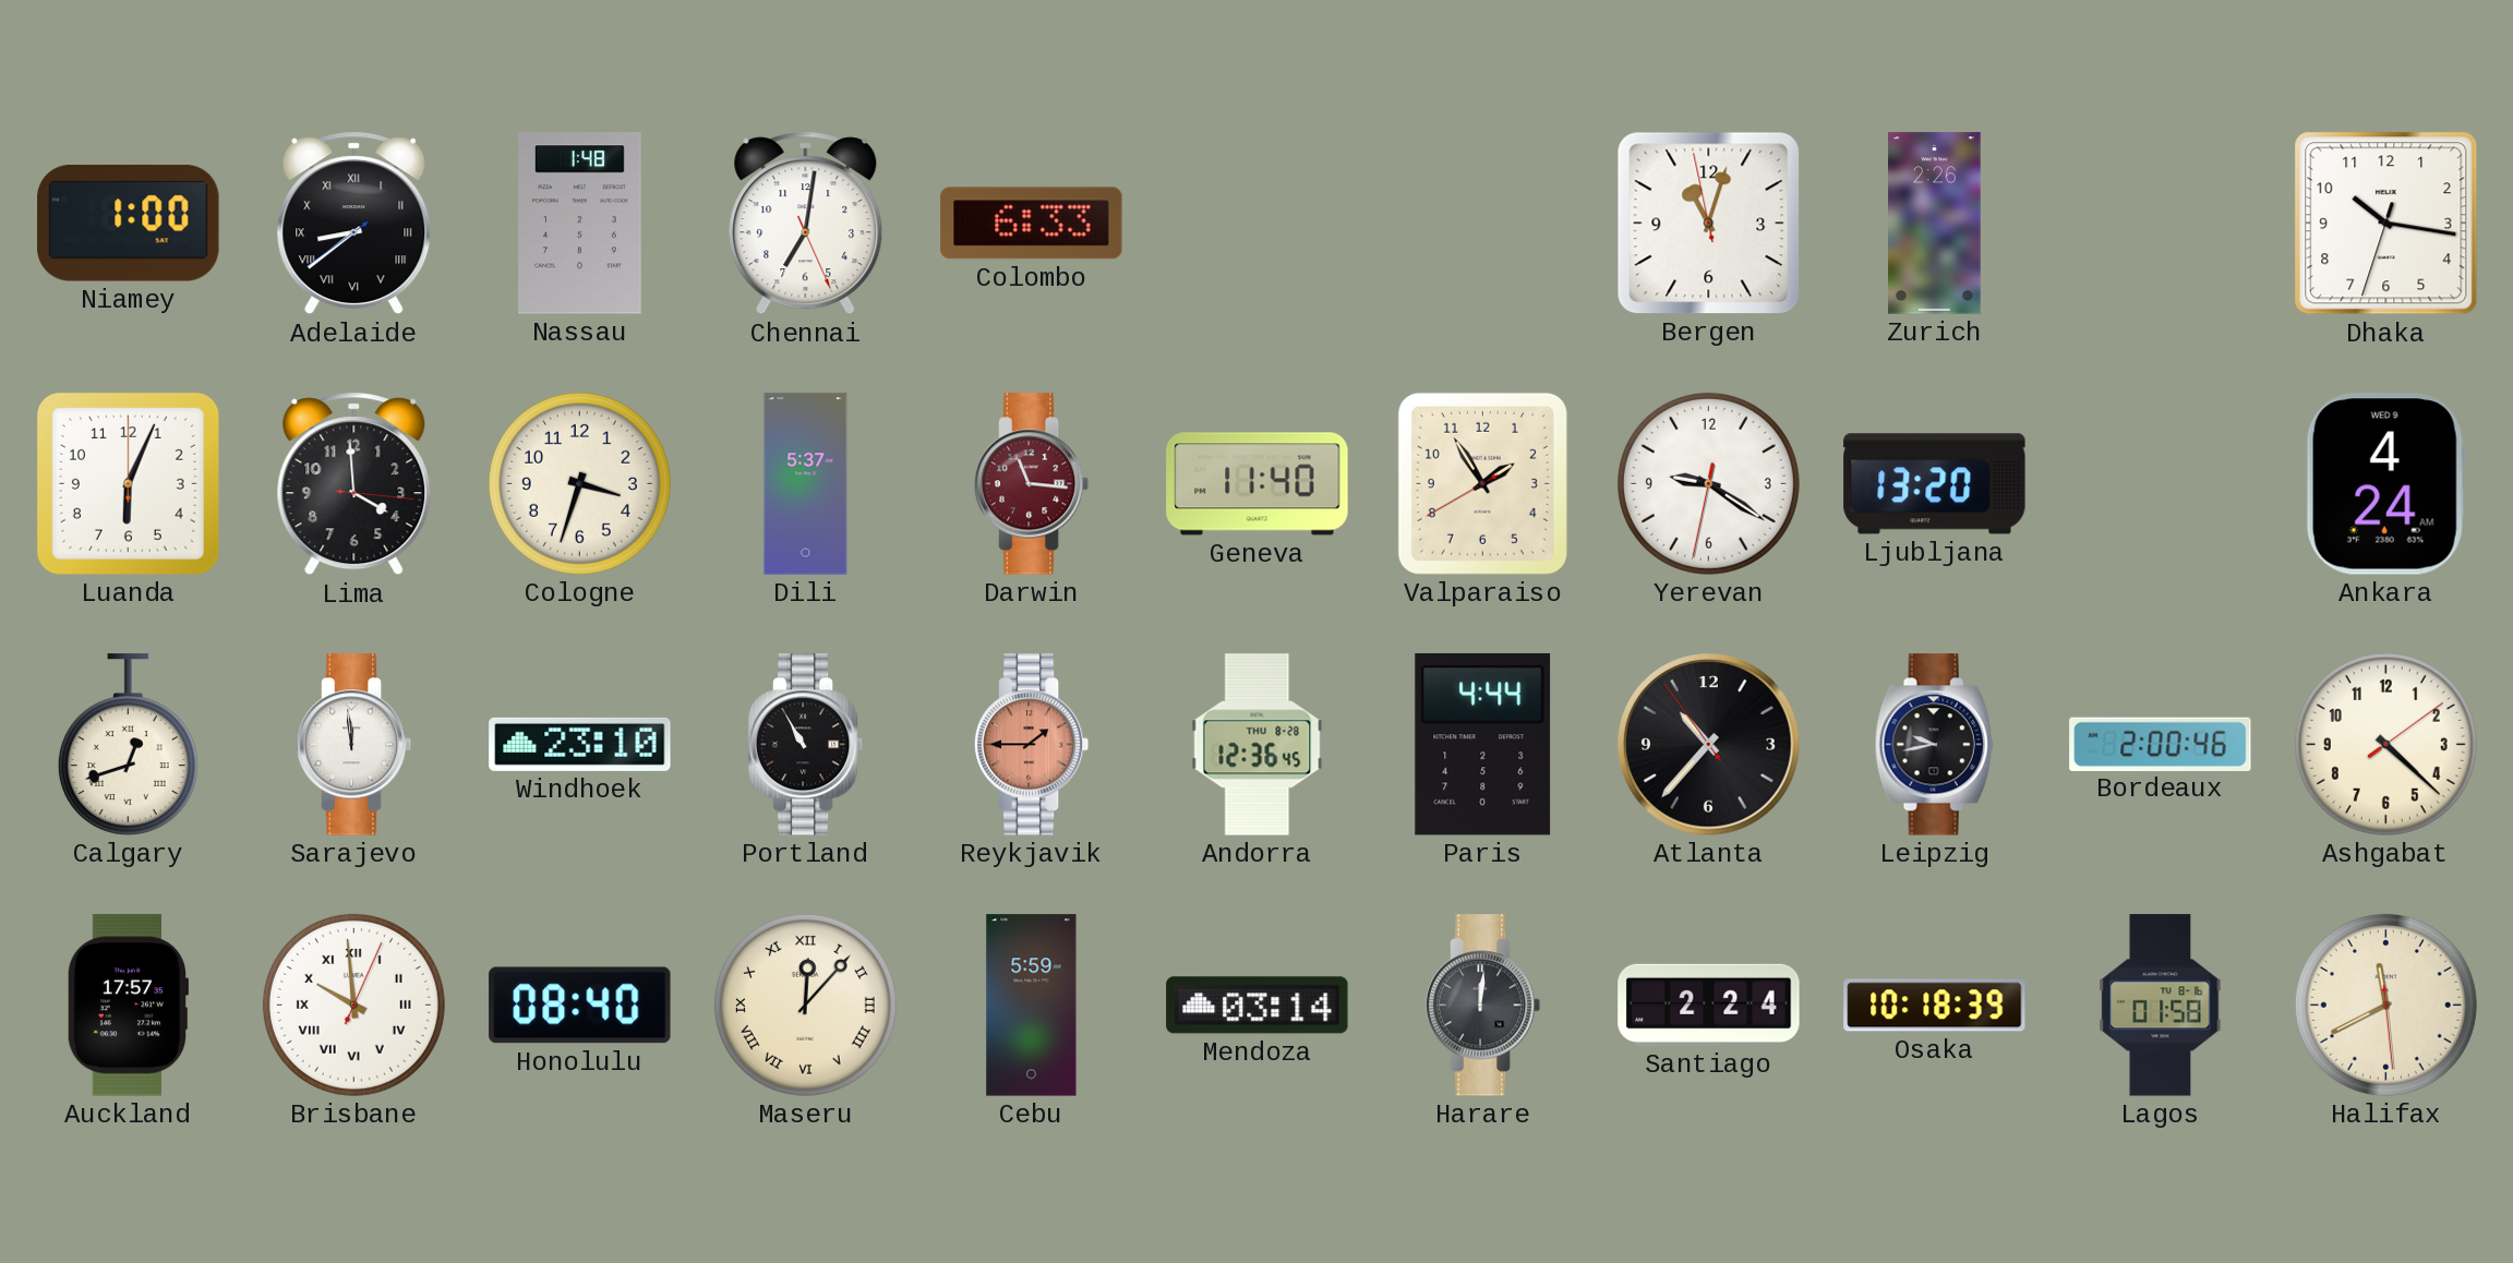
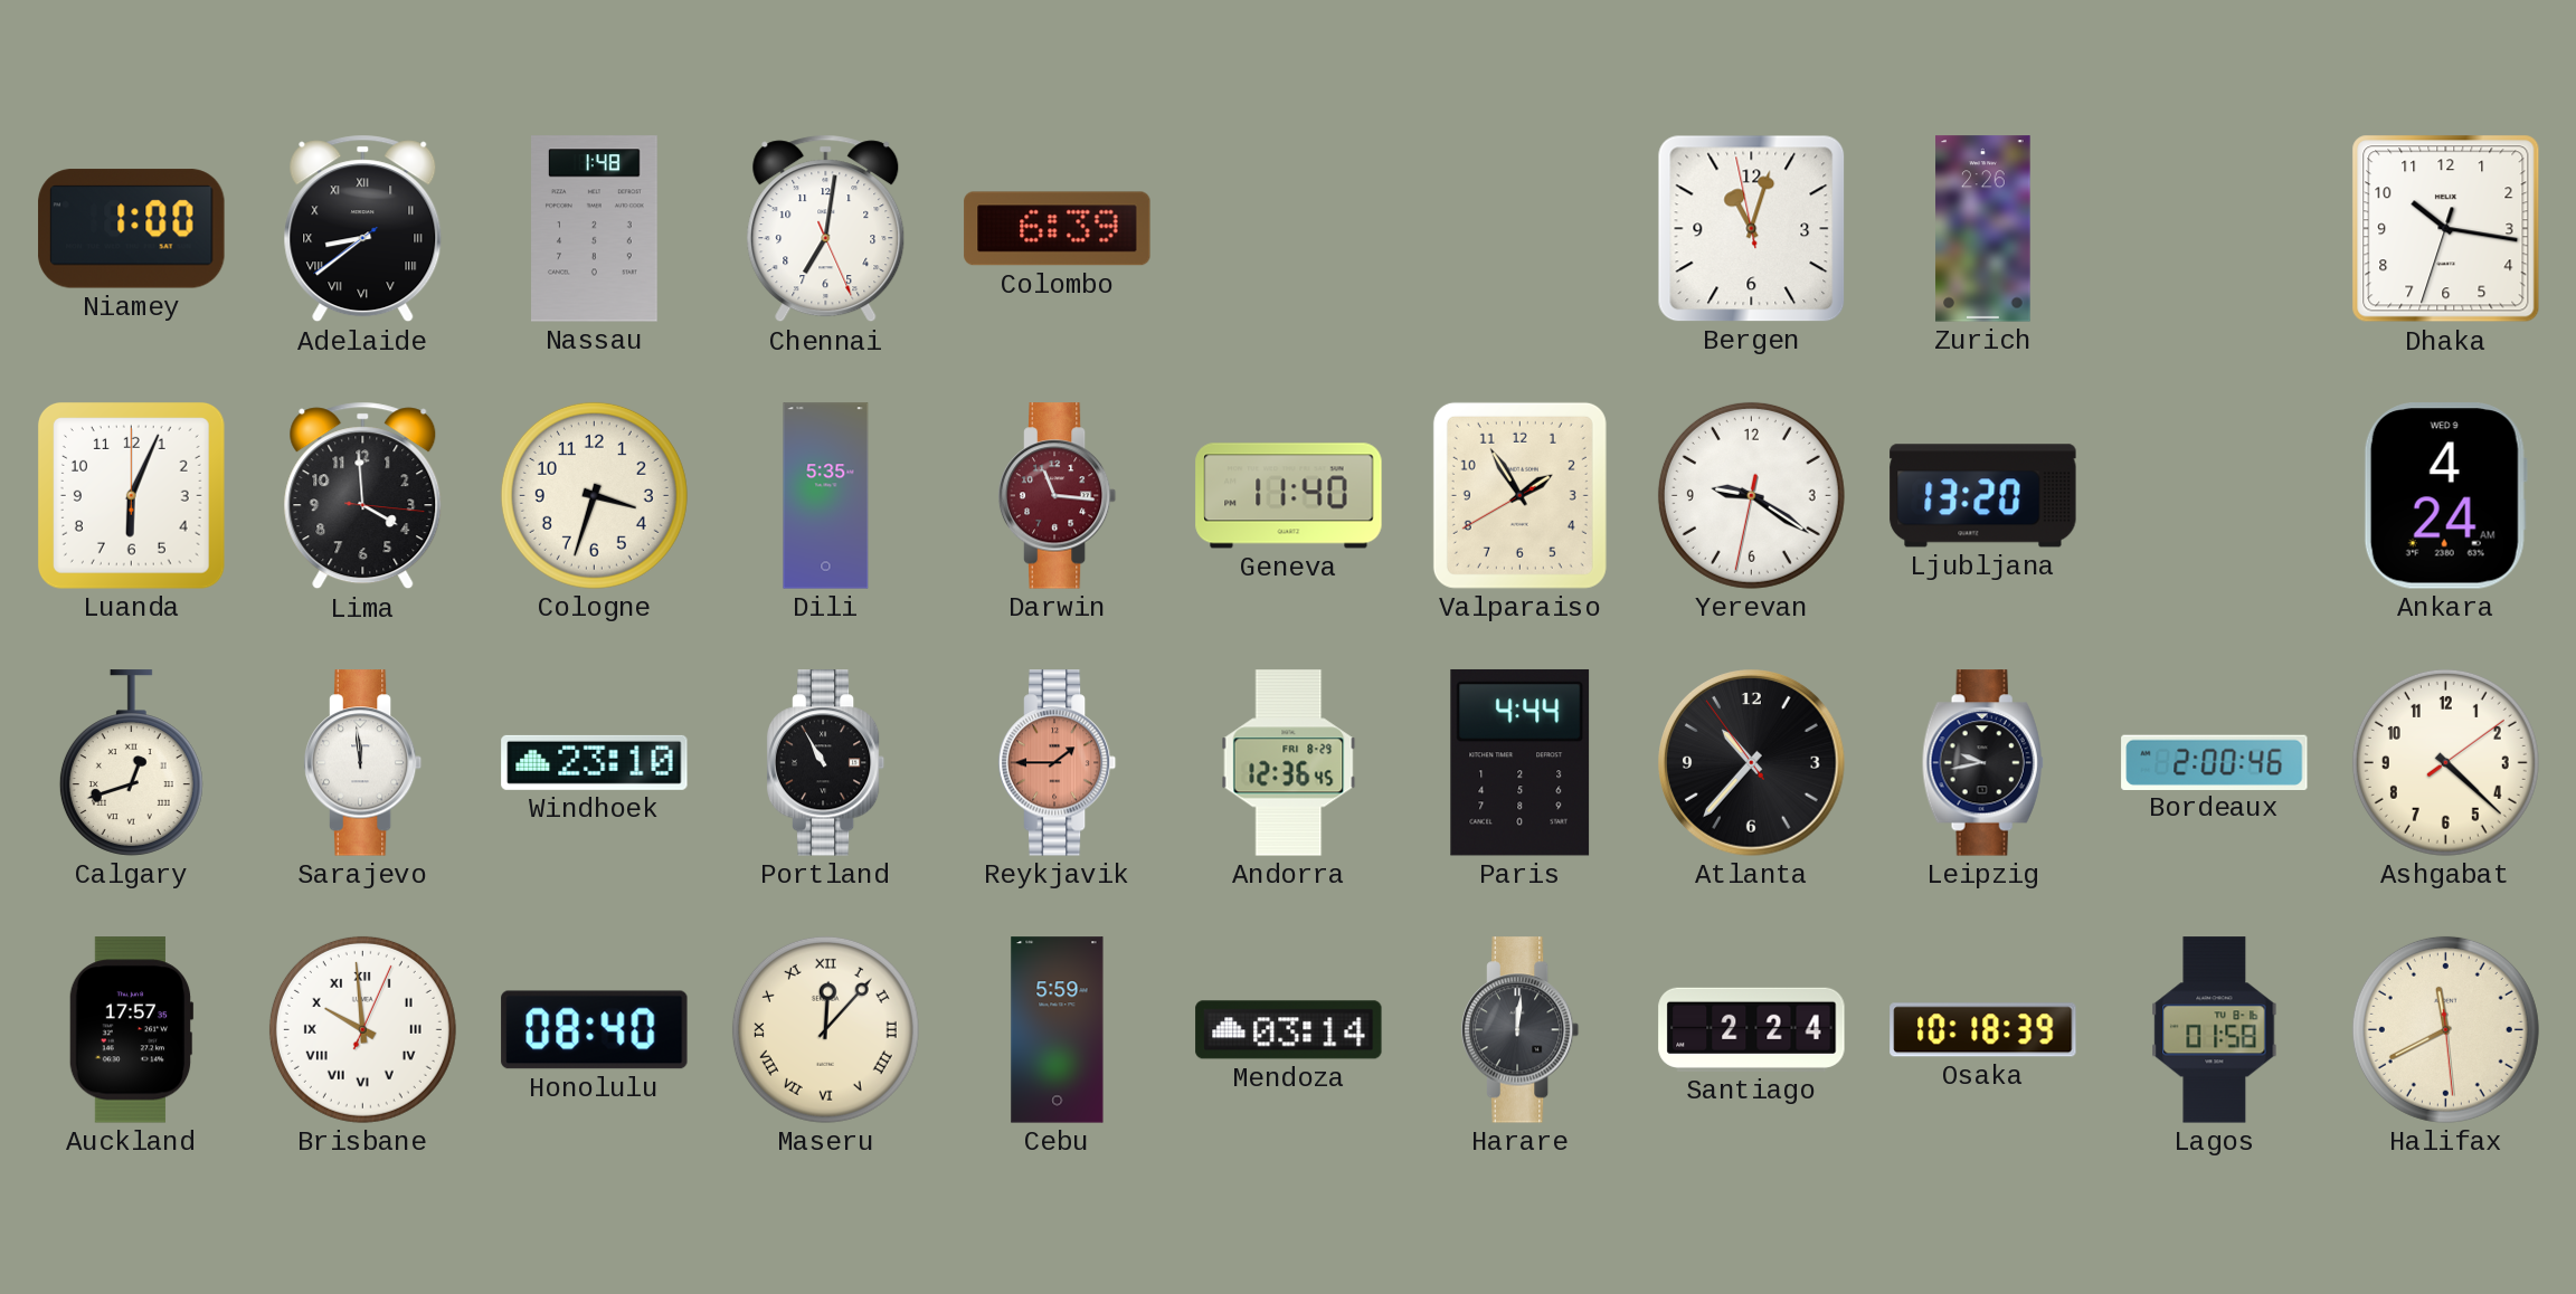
Colombo: 6:33 -> 6:39
Dili: 5:37 -> 5:35
Andorra date: THU 8-28 -> FRI 8-29
